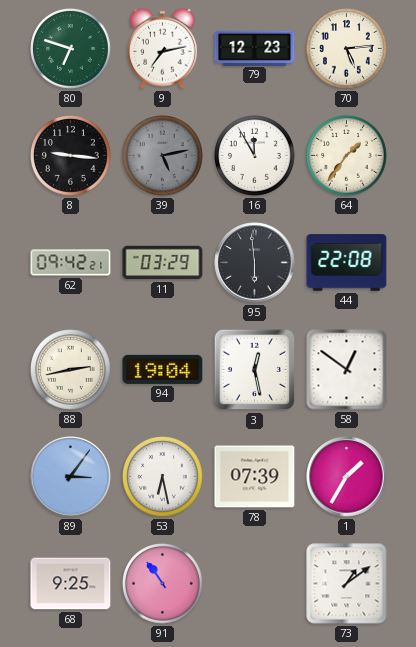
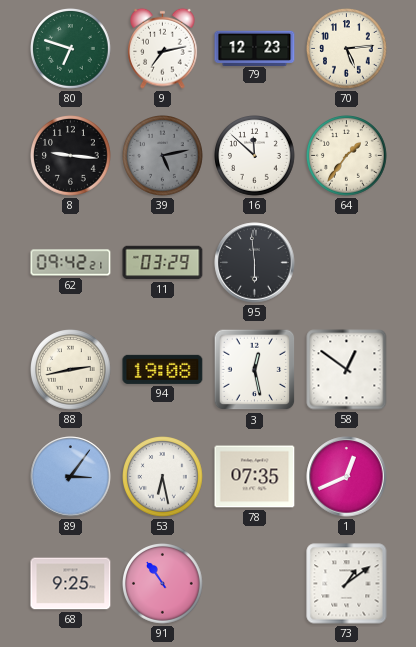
16: 11:55 -> 11:52
44: 22:08 -> none
94: 19:04 -> 19:08
78: 07:39 -> 07:35
1: 1:35 -> 12:41
